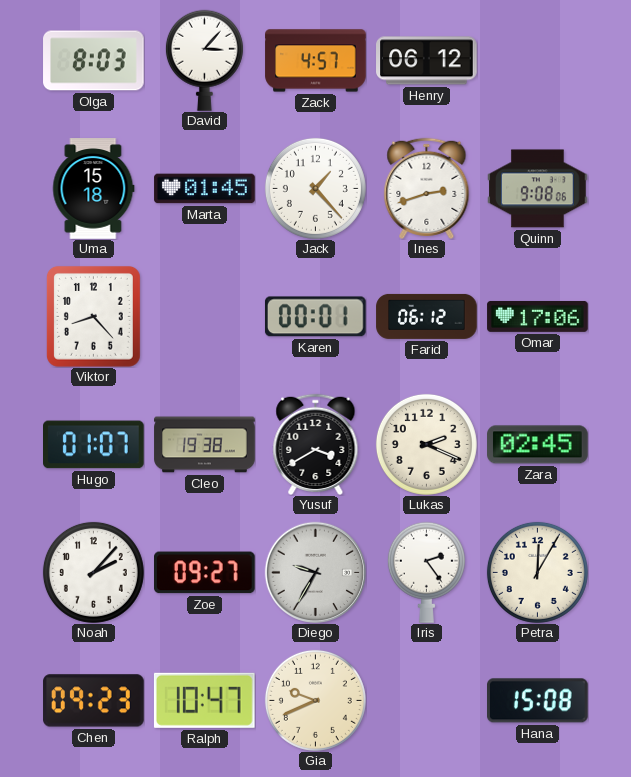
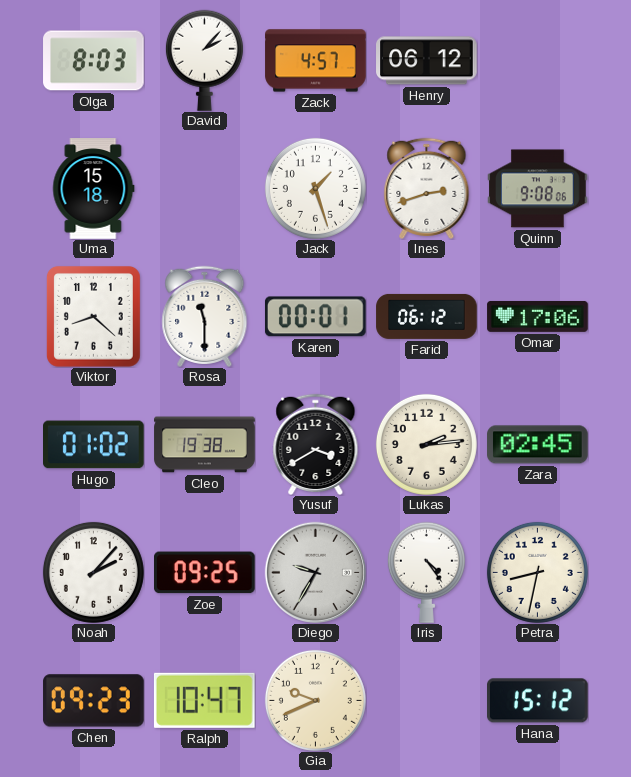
David: 3:07 -> 2:07
Marta: 01:45 -> none
Jack: 1:23 -> 1:27
Viktor: 8:23 -> 8:22
Rosa: none -> 11:30
Hugo: 01:07 -> 01:02
Lukas: 2:19 -> 2:14
Zoe: 09:27 -> 09:25
Iris: 2:24 -> 4:24
Petra: 12:05 -> 8:32
Hana: 15:08 -> 15:12
